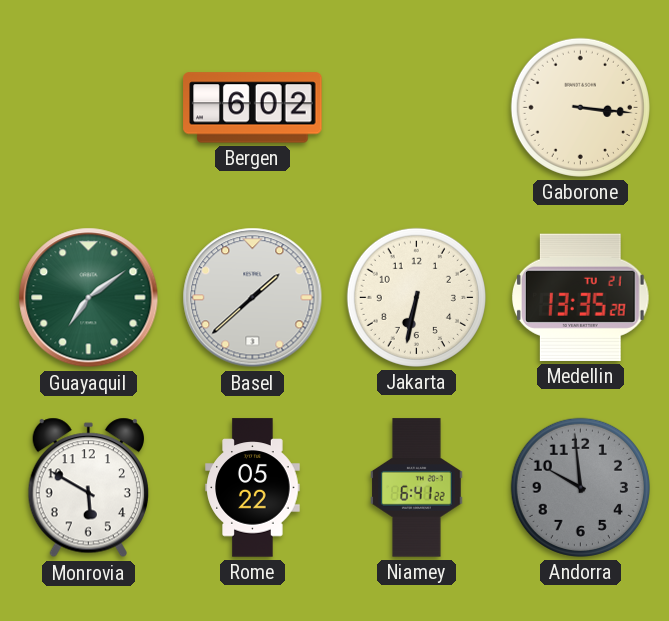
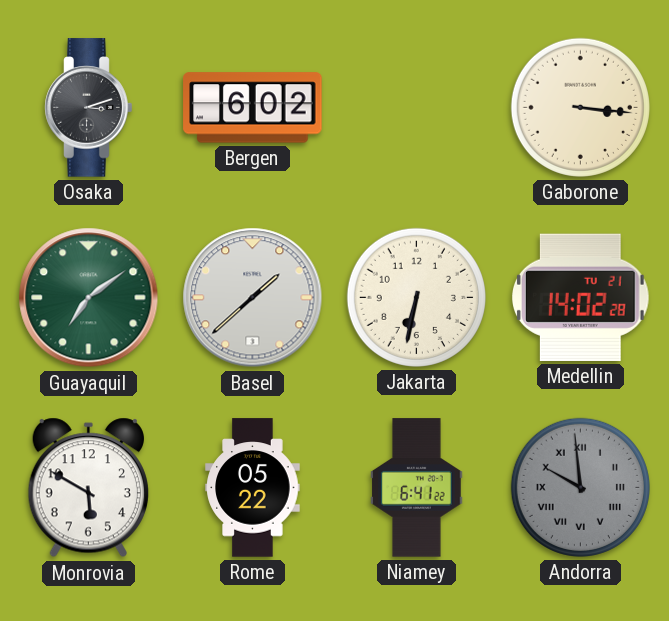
Osaka: none -> 3:12
Medellin: 13:35 -> 14:02
Andorra numerals: Arabic -> Roman
